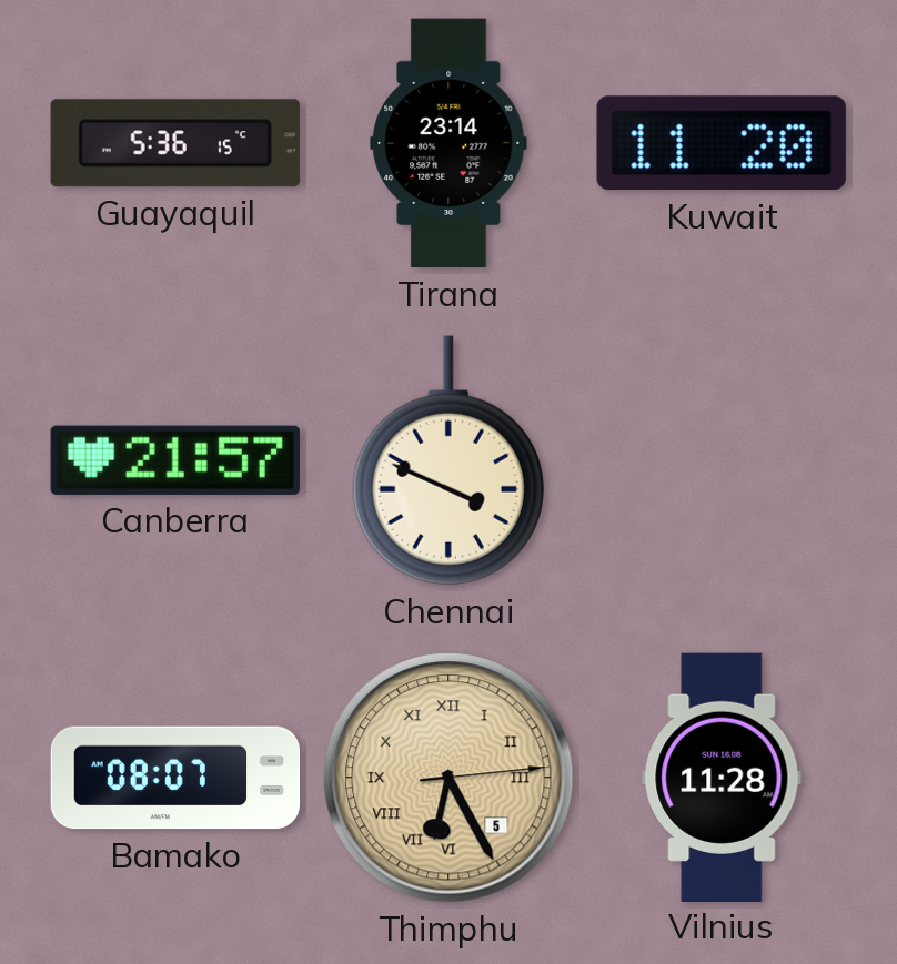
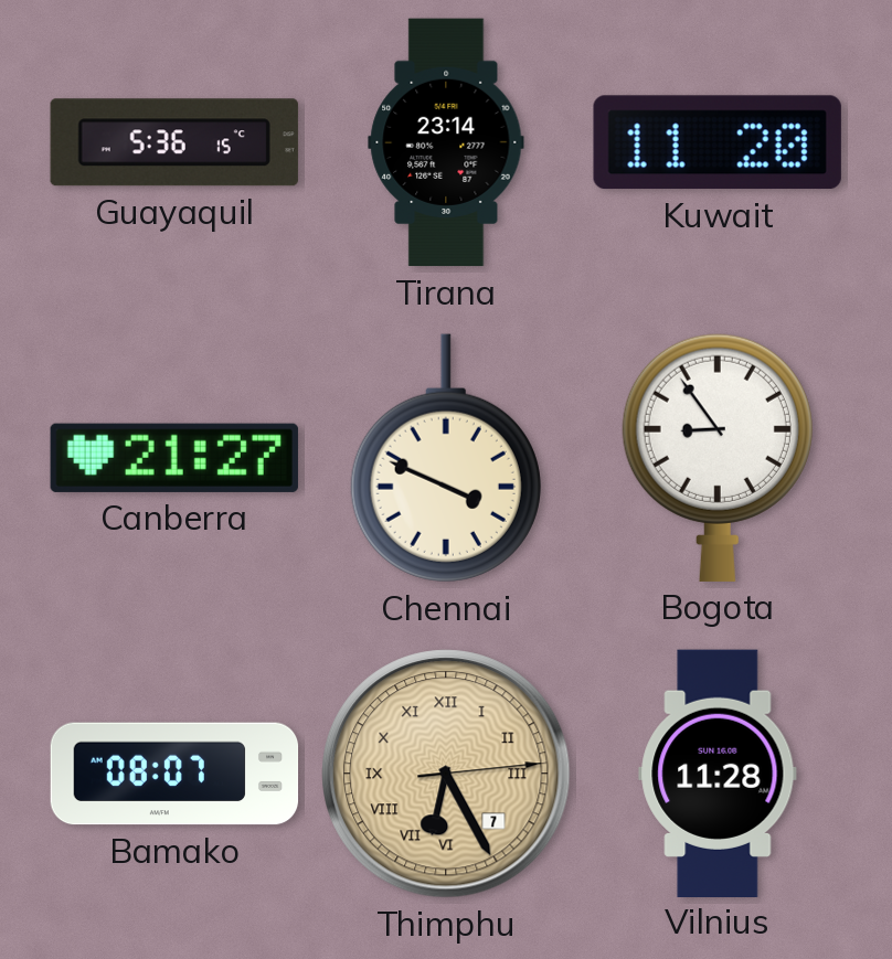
Canberra: 21:57 -> 21:27
Bogota: none -> 8:54
Thimphu date: 5 -> 7
